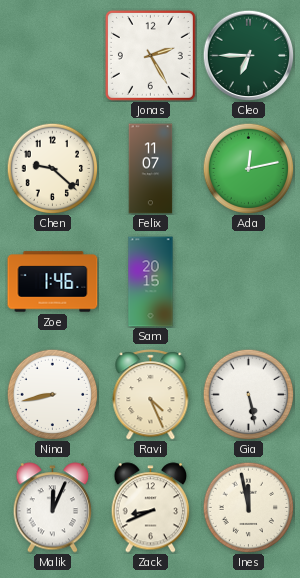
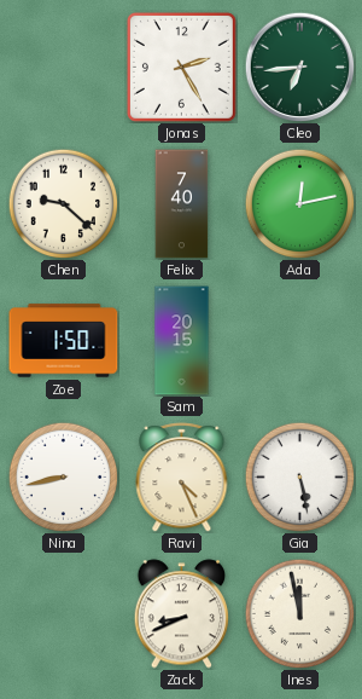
Cleo: 6:45 -> 6:44
Felix: 11:07 -> 7:40
Zoe: 1:46 -> 1:50
Malik: 12:04 -> none
